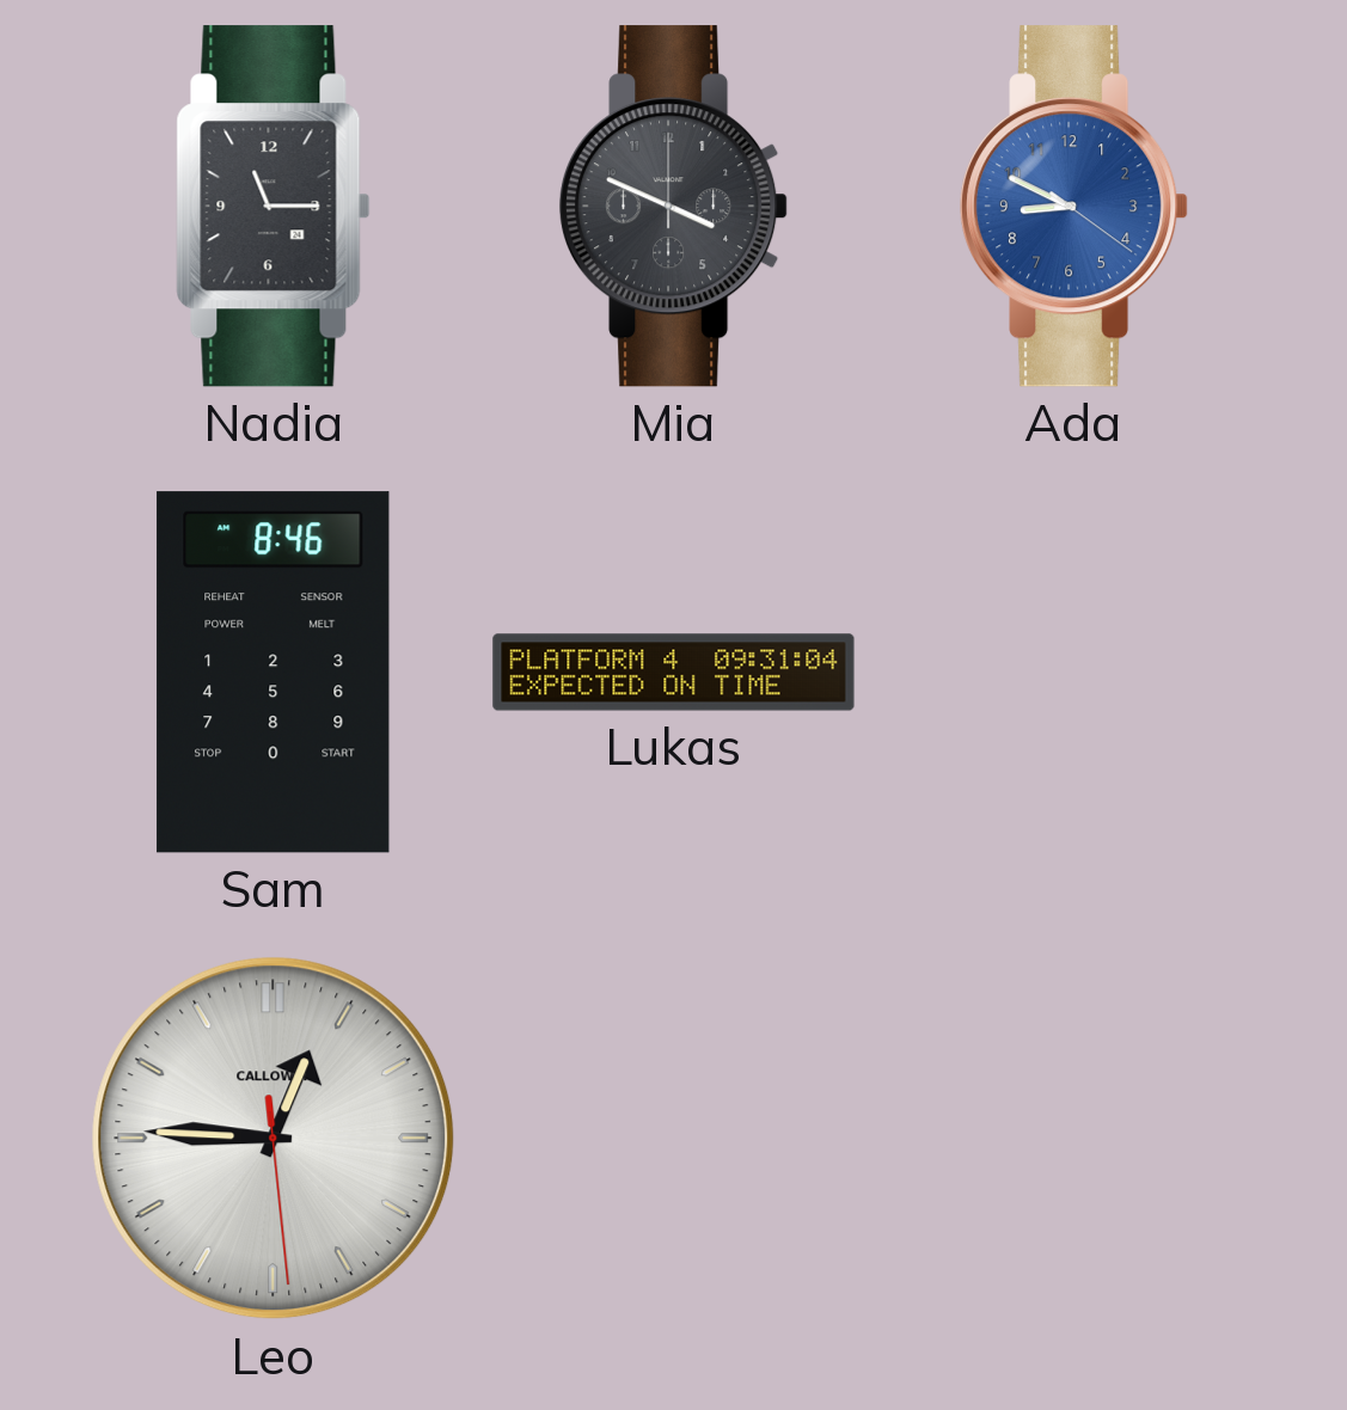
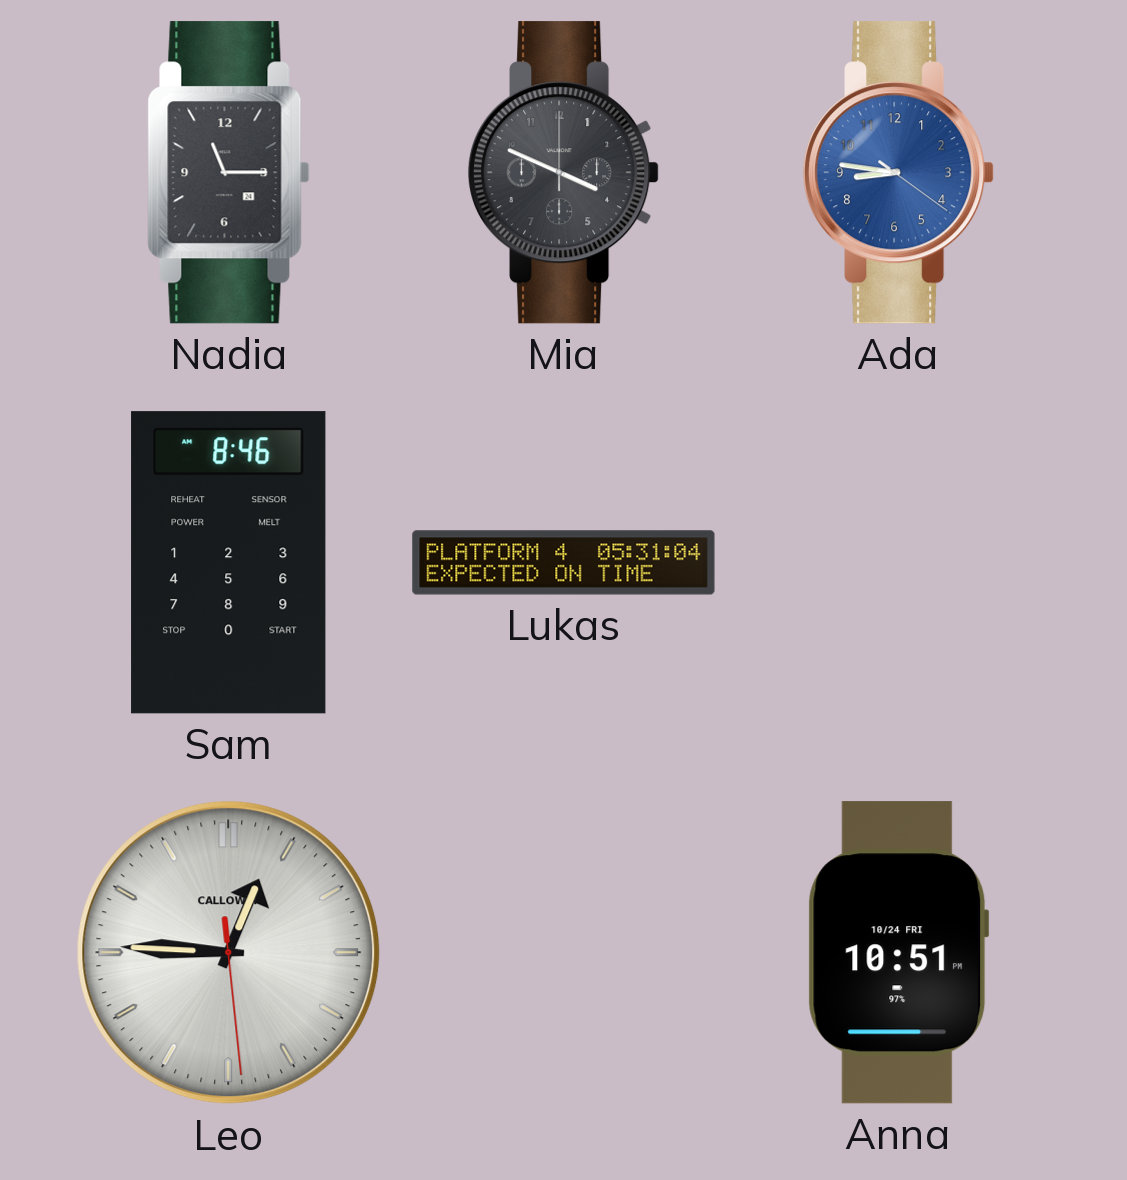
Ada: 8:49 -> 8:46
Lukas: 09:31 -> 05:31
Anna: none -> 10:51
